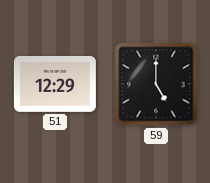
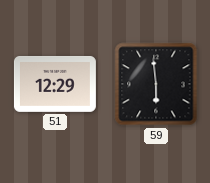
59: 5:00 -> 5:59
